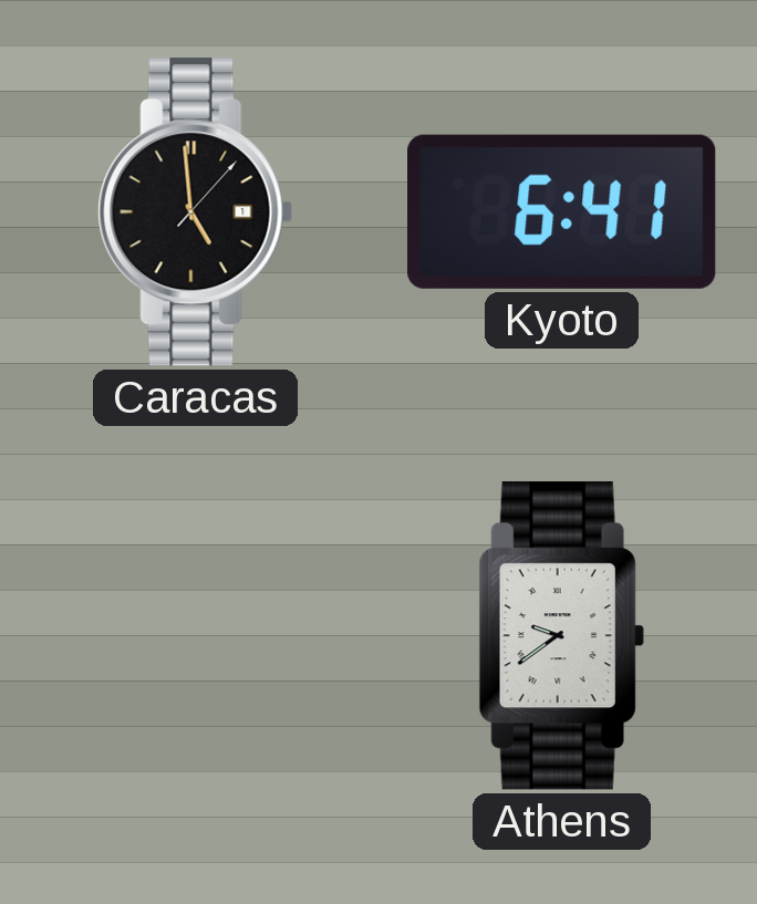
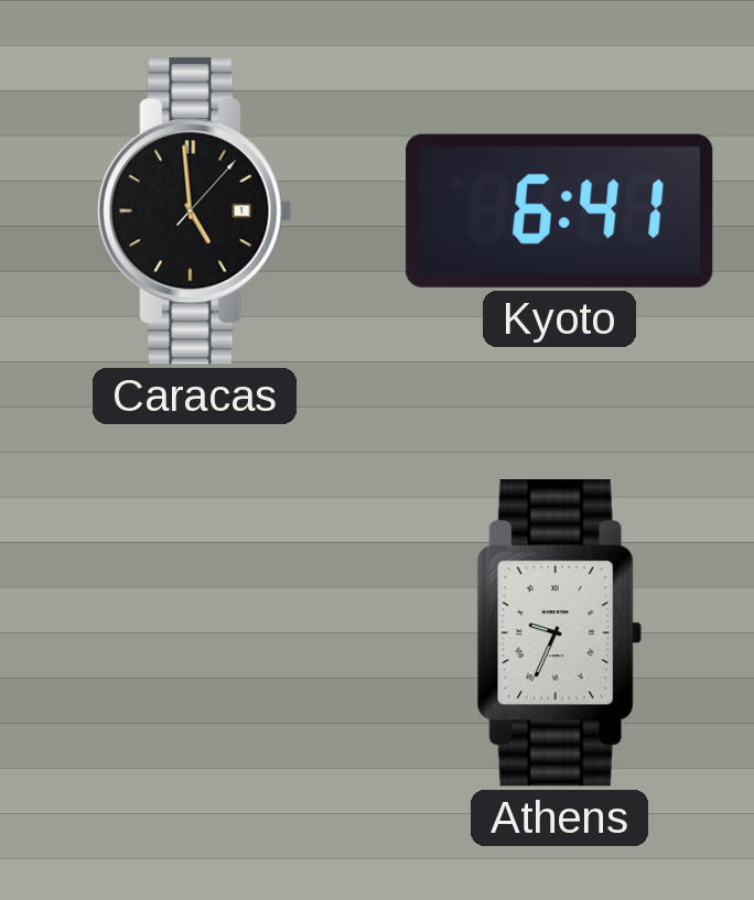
Athens: 9:39 -> 9:34
